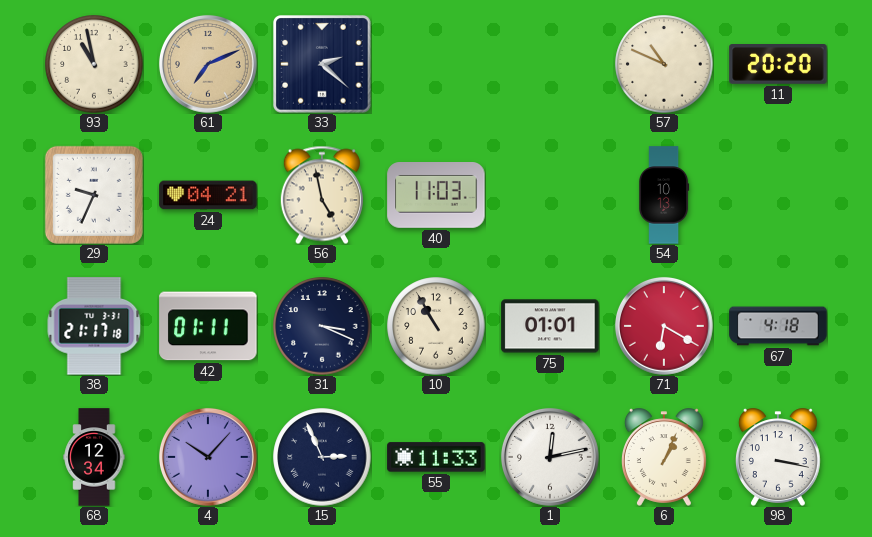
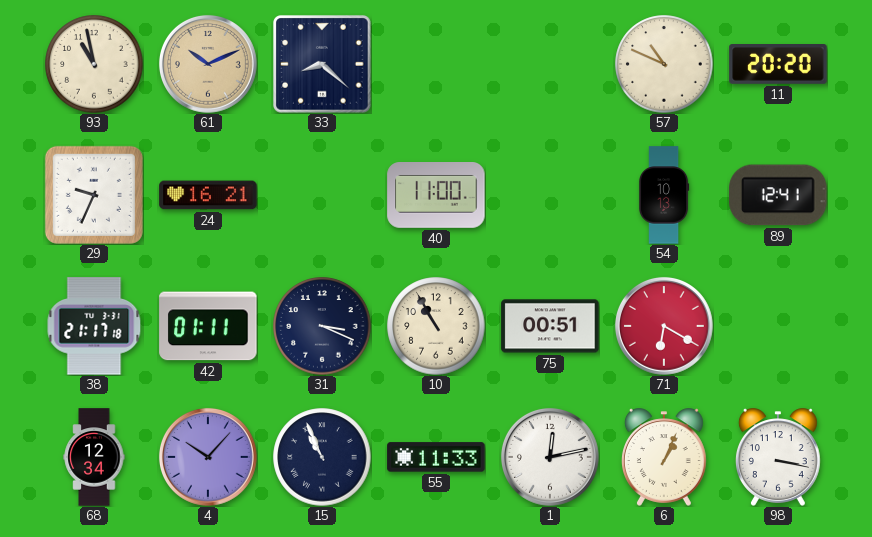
61: 7:11 -> 10:11
33: 2:22 -> 8:22
24: 04:21 -> 16:21
56: 4:58 -> none
40: 11:03 -> 11:00
89: none -> 12:41
75: 01:01 -> 00:51
67: 4:18 -> none
15: 2:56 -> 10:56
